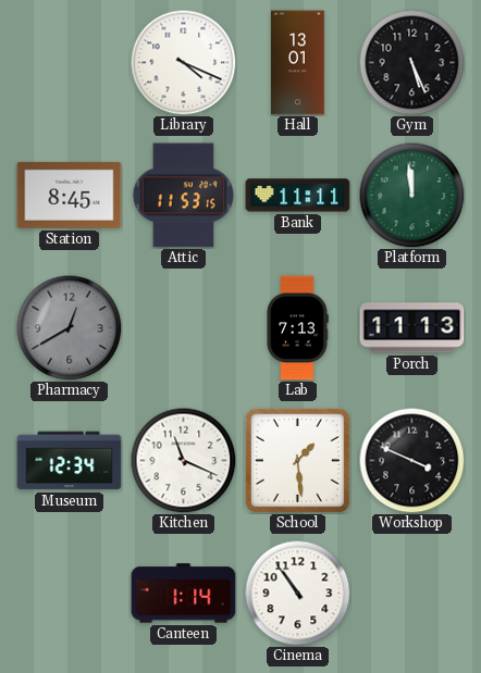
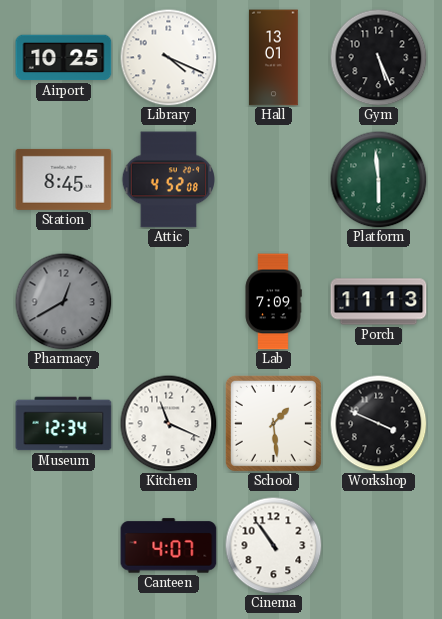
Airport: none -> 10:25
Attic: 11:53 -> 4:52
Bank: 11:11 -> none
Platform: 11:59 -> 5:59
Lab: 7:13 -> 7:09
Canteen: 1:14 -> 4:07
